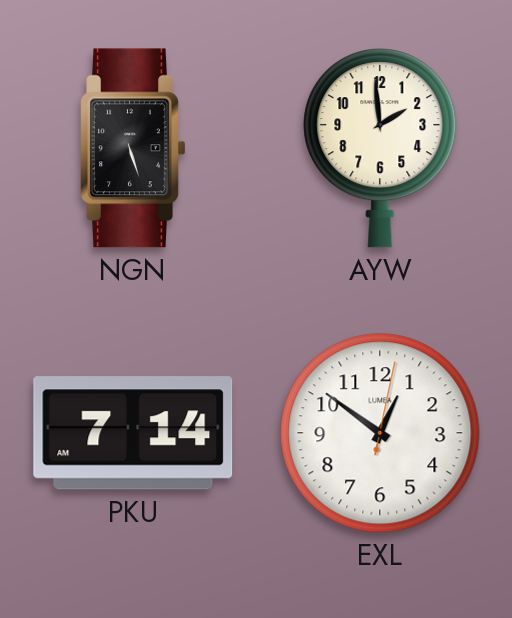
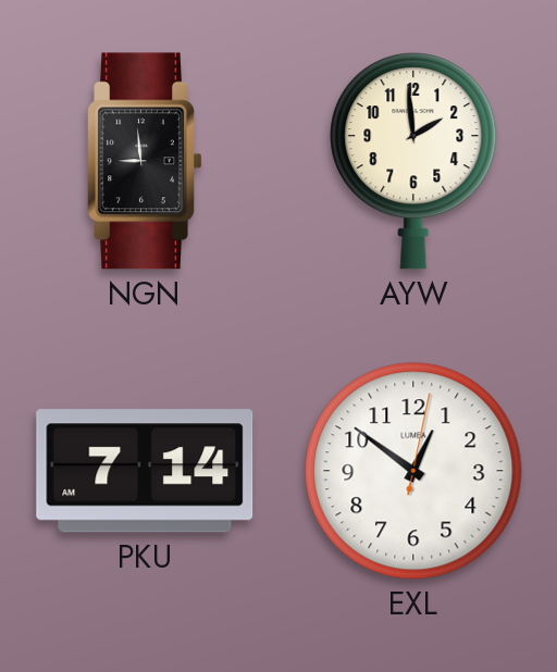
NGN: 5:27 -> 8:59
